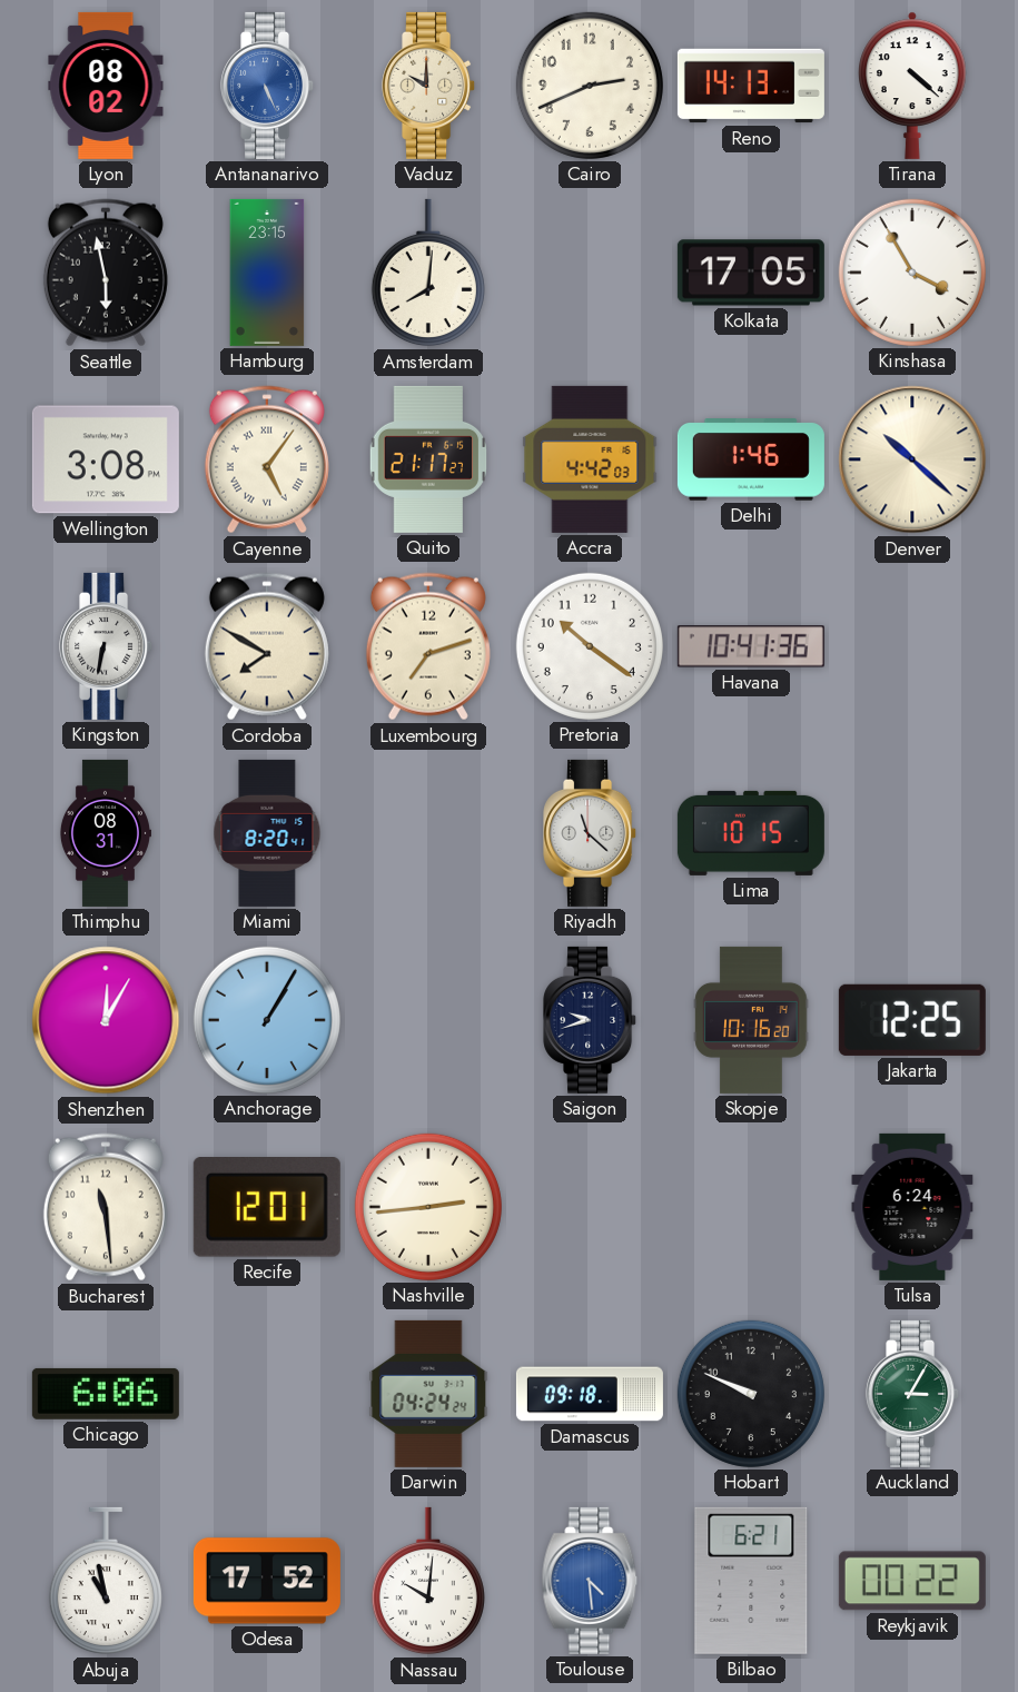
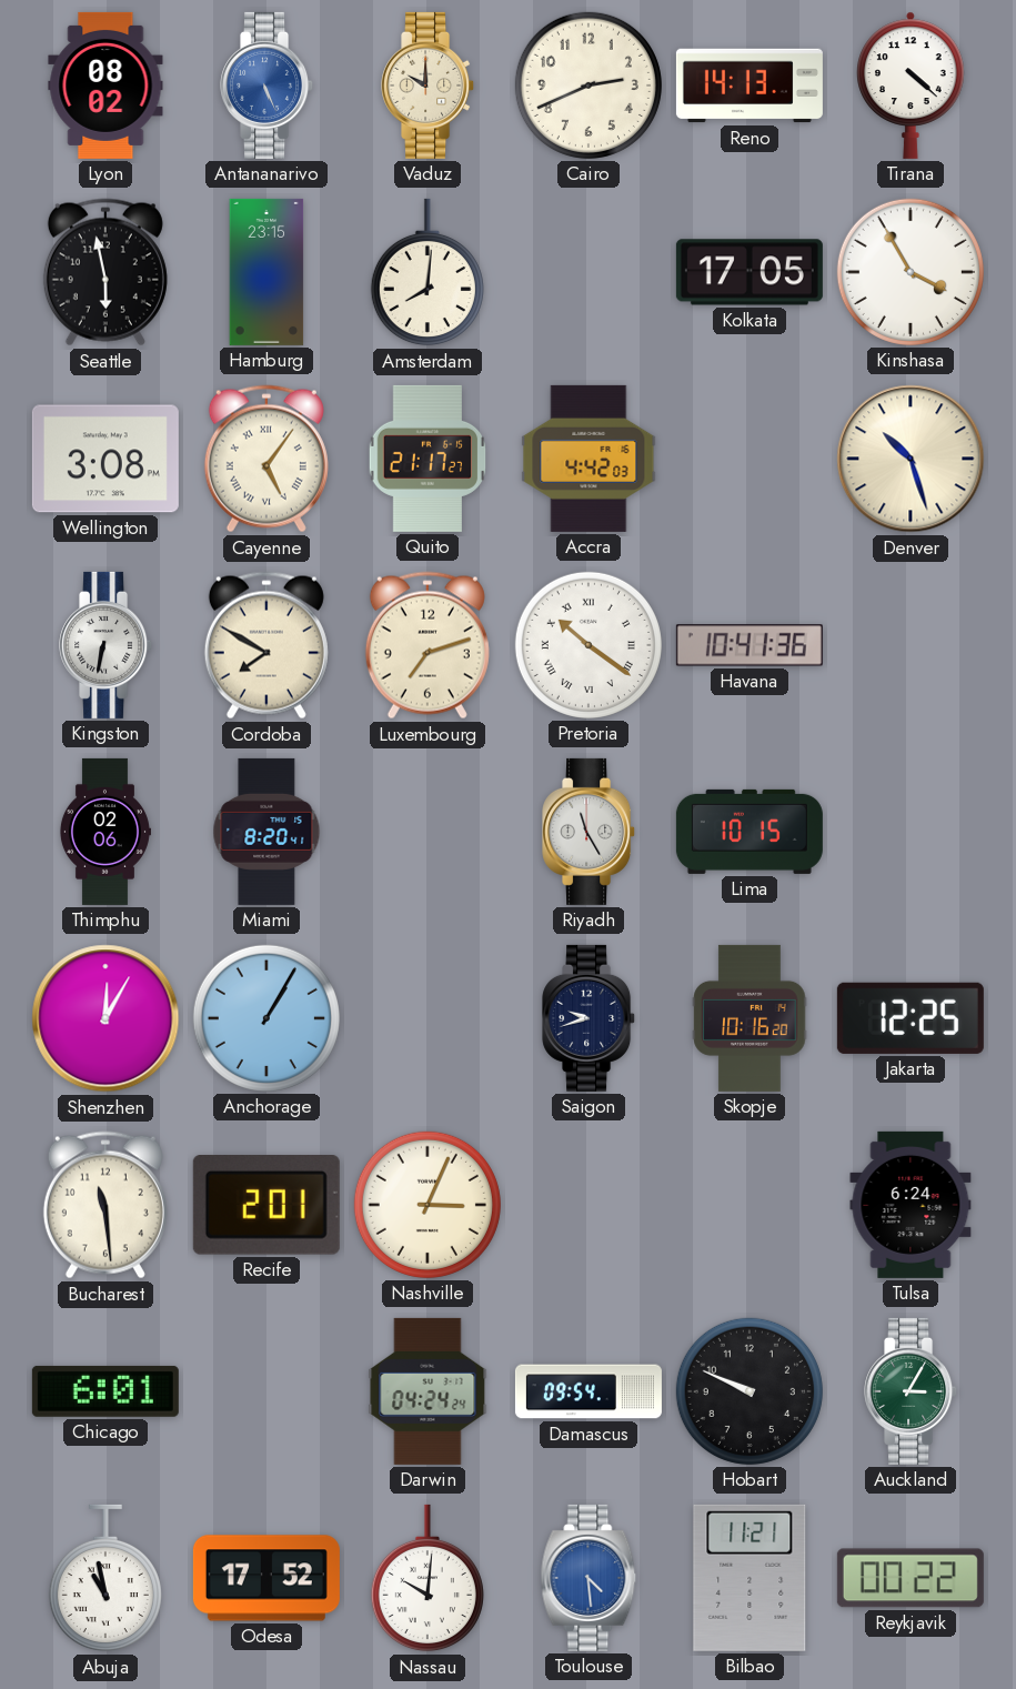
Delhi: 1:46 -> none
Denver: 10:22 -> 10:27
Pretoria numerals: Arabic -> Roman
Thimphu: 08:31 -> 02:06
Riyadh: 11:22 -> 11:25
Recife: 12:01 -> 2:01
Nashville: 2:44 -> 3:04
Chicago: 6:06 -> 6:01
Damascus: 09:18 -> 09:54
Bilbao: 6:21 -> 11:21
